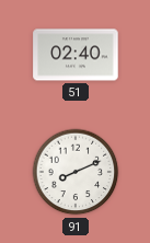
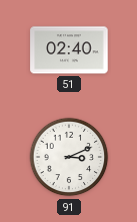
91: 8:11 -> 3:11
